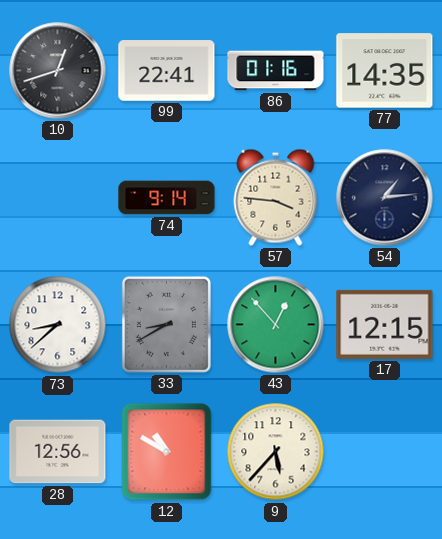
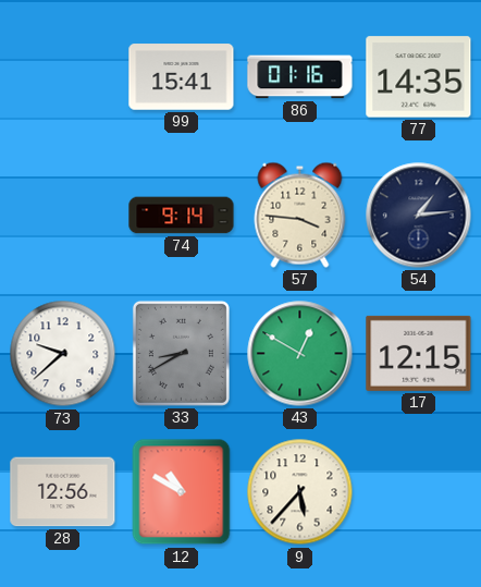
10: 12:42 -> none
99: 22:41 -> 15:41
73: 8:38 -> 9:38
43: 12:53 -> 12:50
